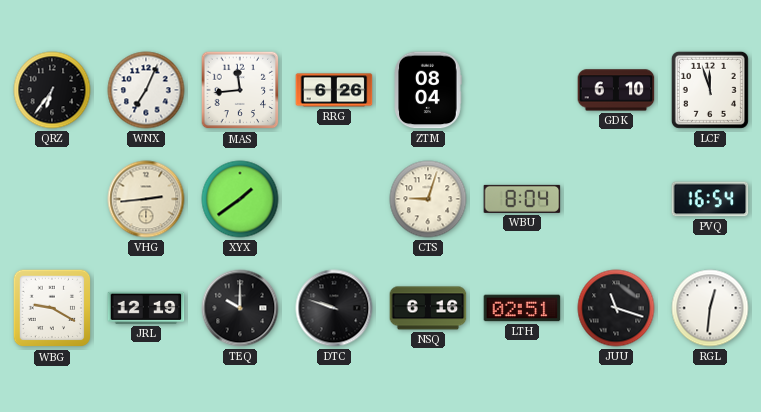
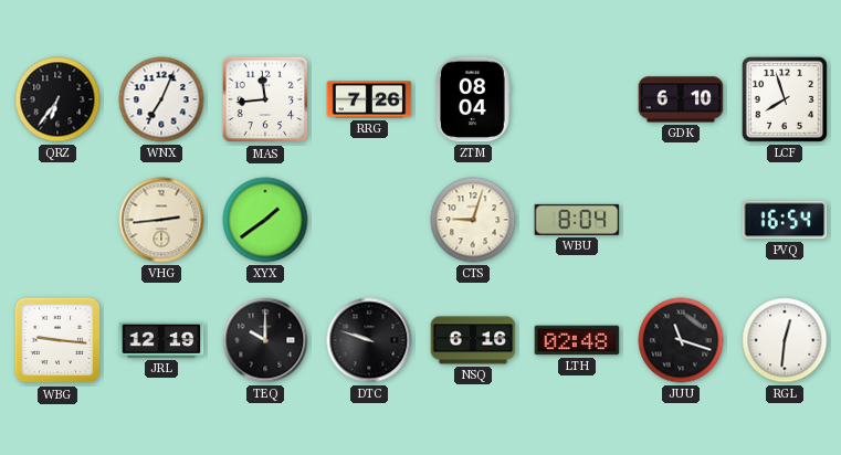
RRG: 6:26 -> 7:26
LCF: 11:57 -> 7:57
WBG: 9:20 -> 9:16
LTH: 02:51 -> 02:48
